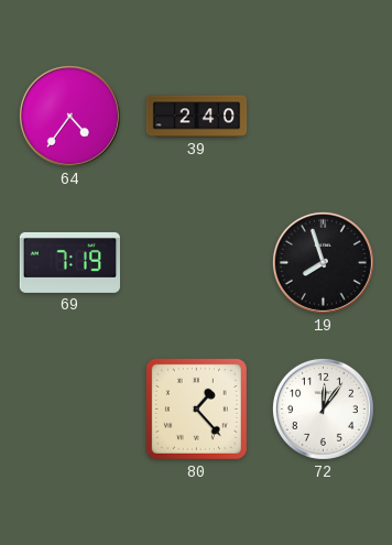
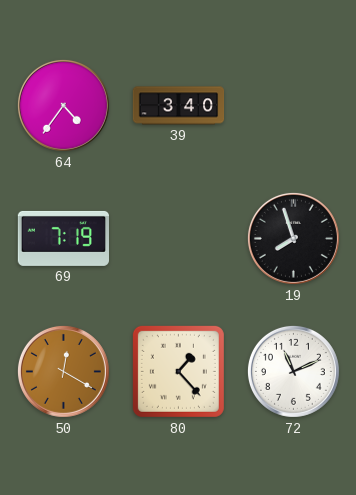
39: 2:40 -> 3:40
50: none -> 12:20
72: 12:06 -> 11:11
